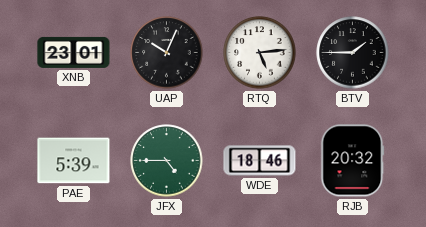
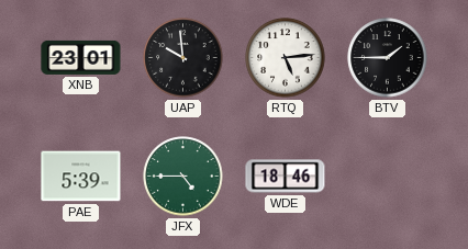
UAP: 10:04 -> 9:59
RJB: 20:32 -> none
